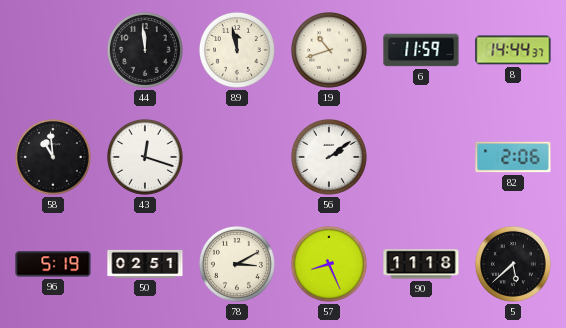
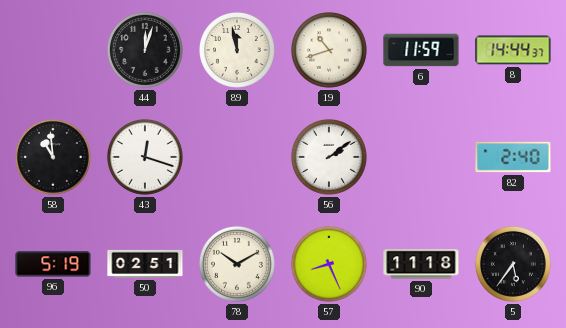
44: 11:59 -> 12:03
82: 2:06 -> 2:40
78: 3:10 -> 10:10
5: 5:38 -> 5:36
